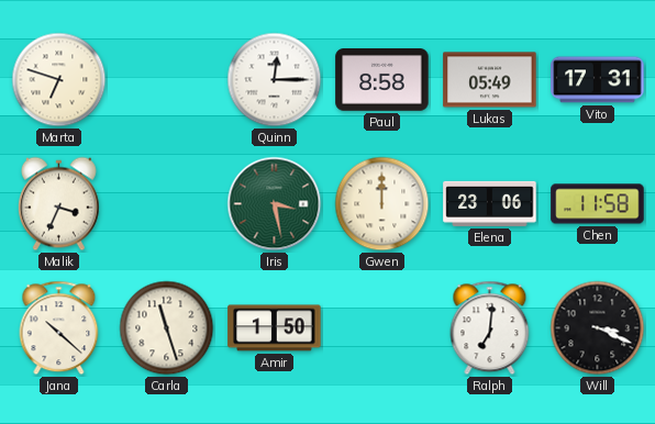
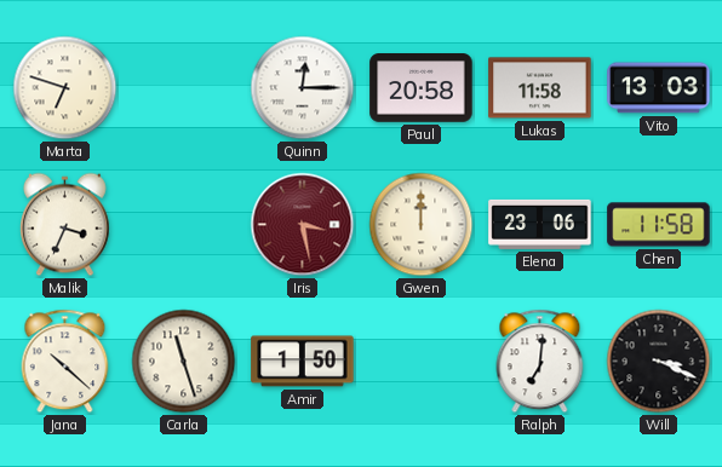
Paul: 8:58 -> 20:58
Lukas: 05:49 -> 11:58
Vito: 17:31 -> 13:03
Iris dial: green -> burgundy
